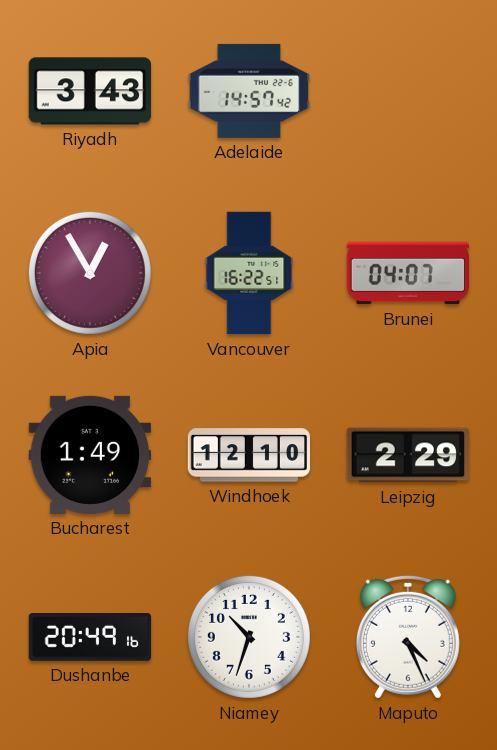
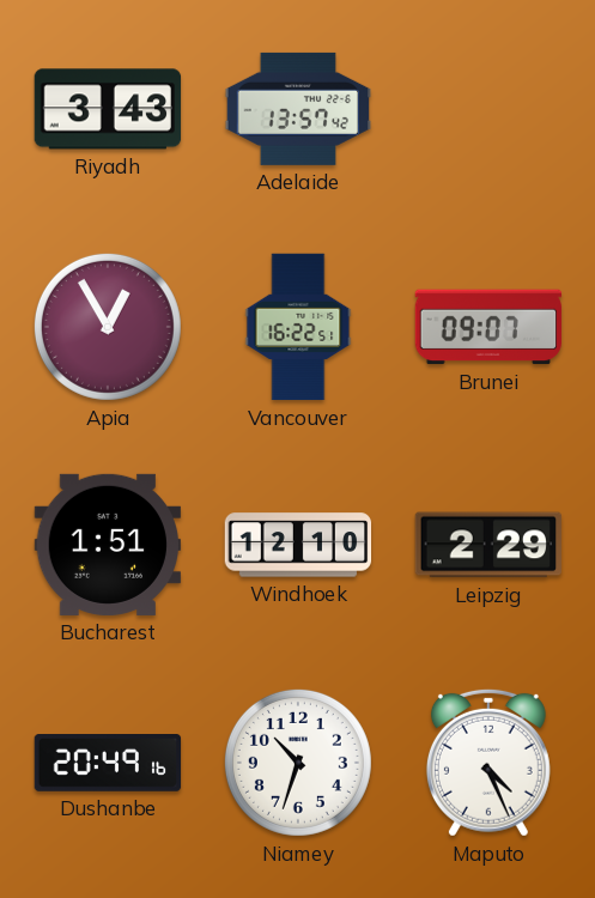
Adelaide: 14:57 -> 13:57
Brunei: 04:07 -> 09:07
Bucharest: 1:49 -> 1:51
